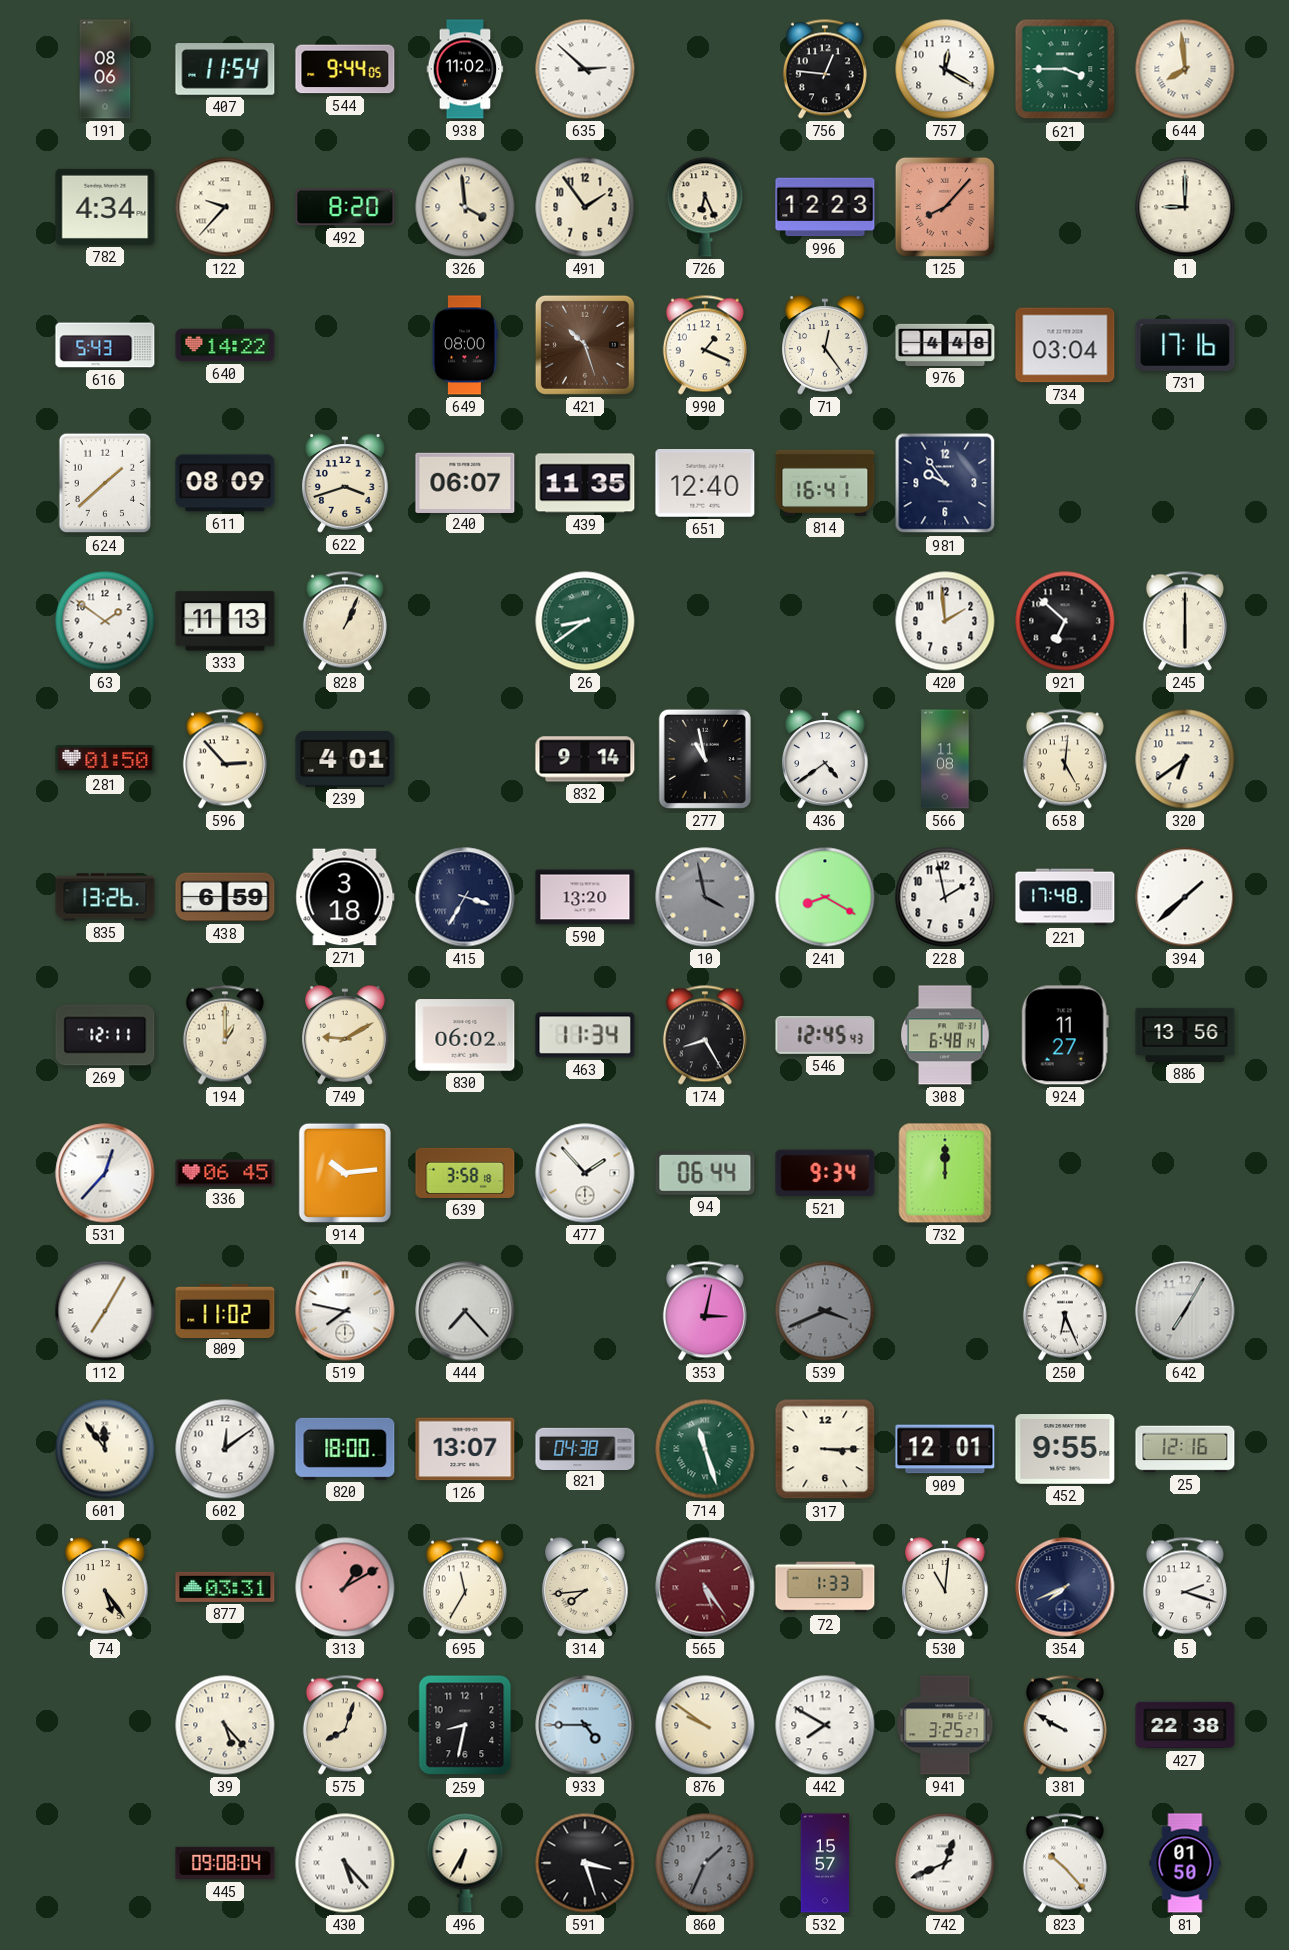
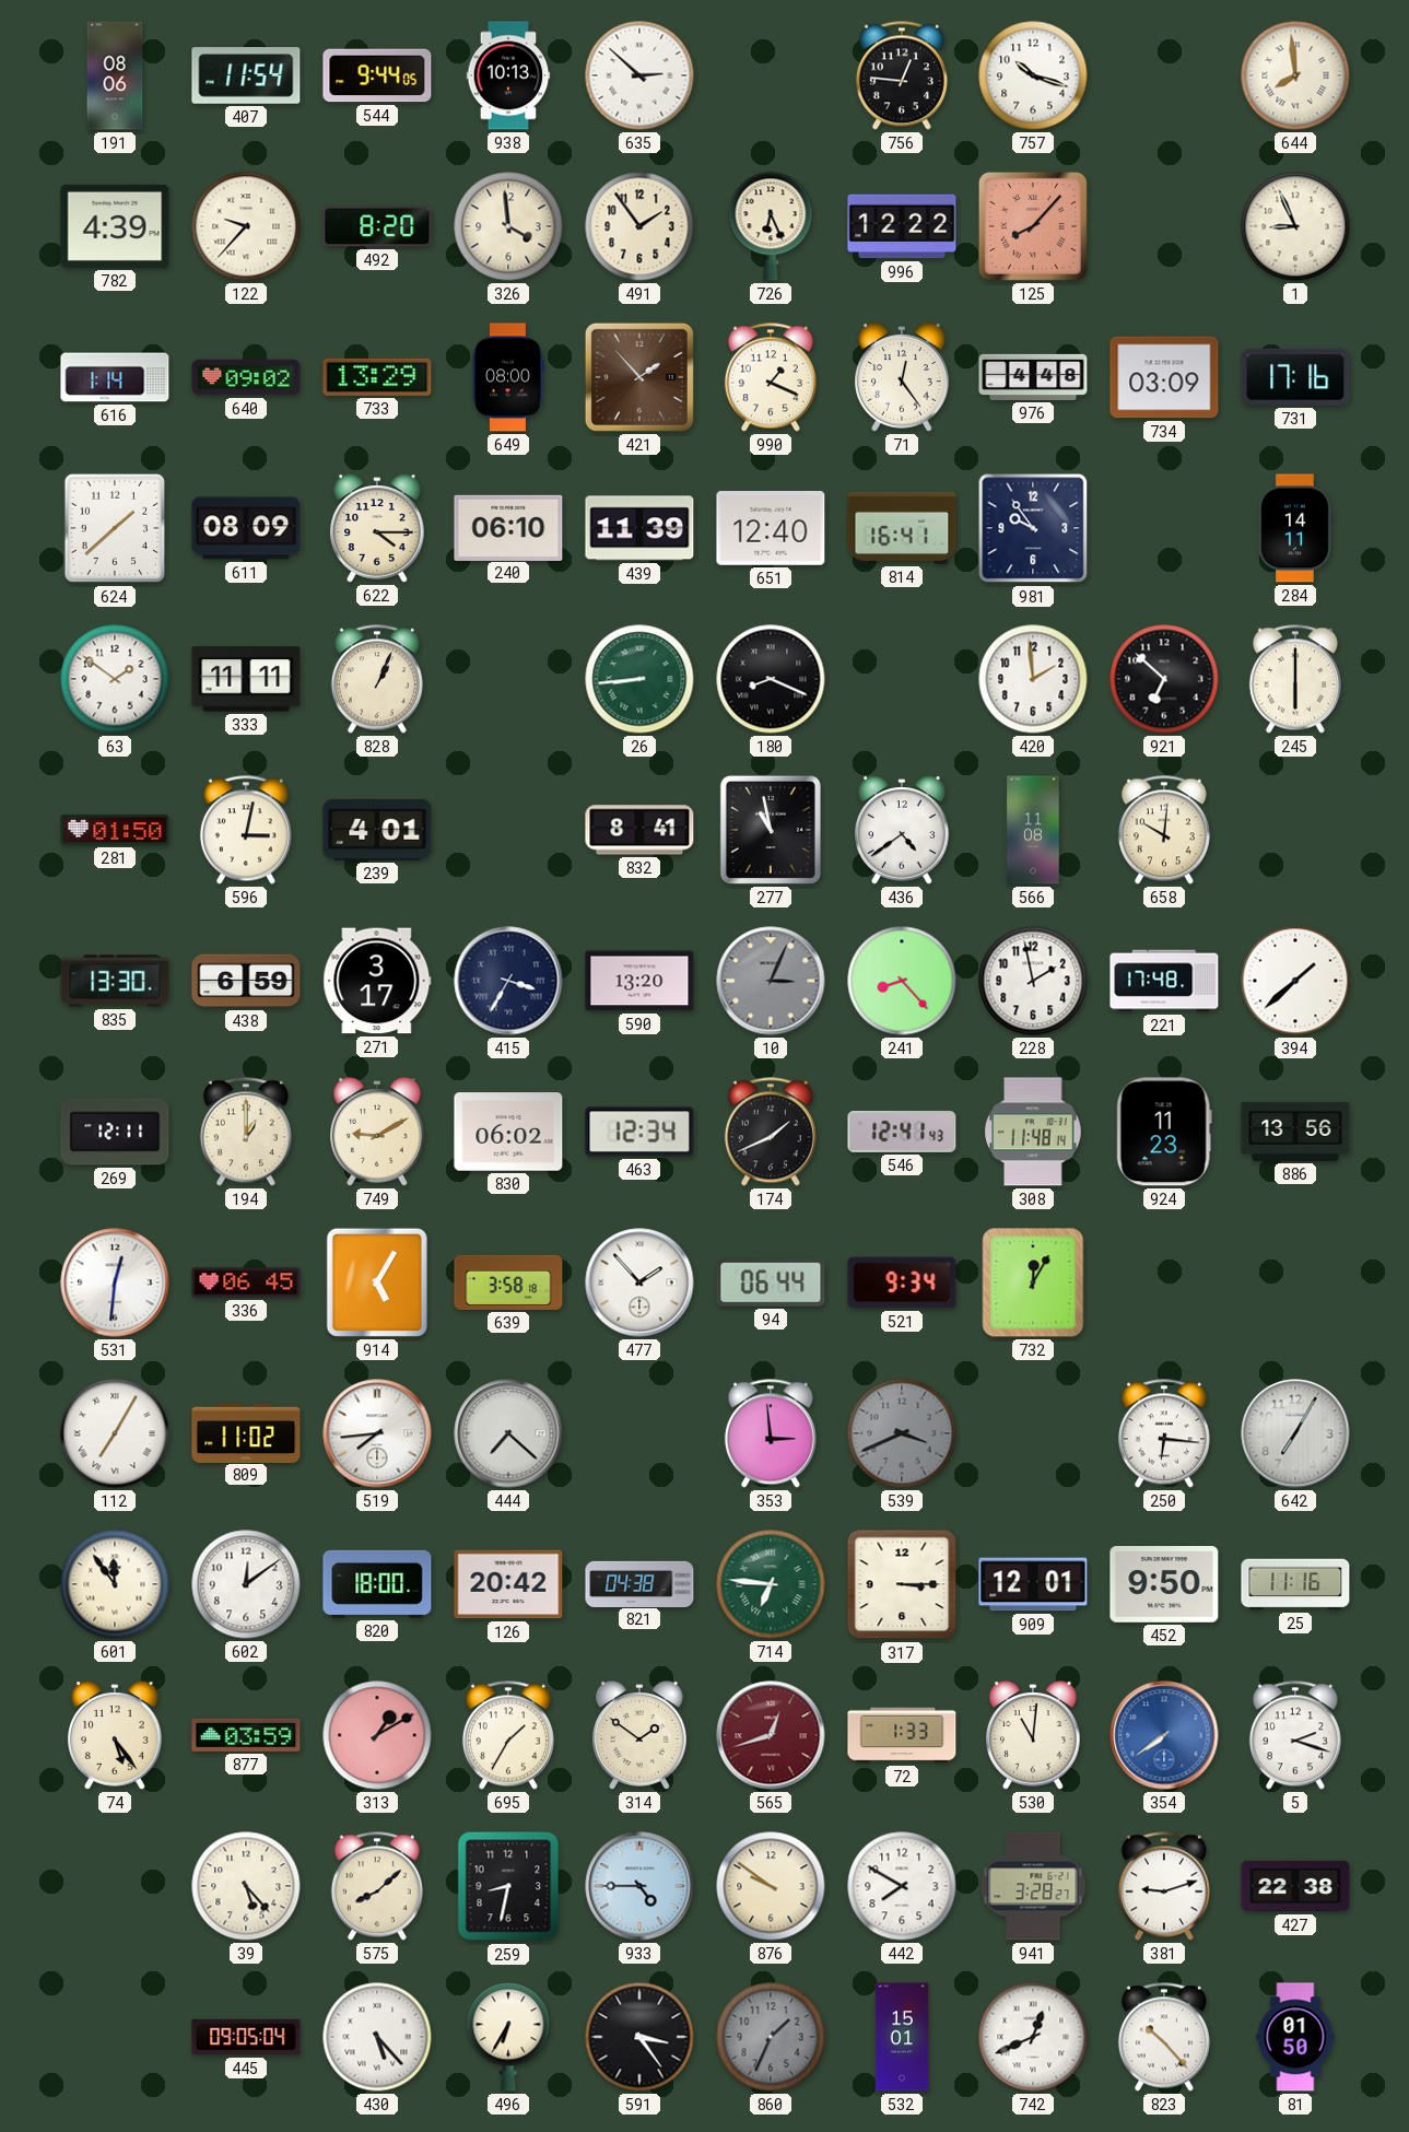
938: 11:02 -> 10:13
757: 12:20 -> 10:18
621: 3:45 -> none
782: 4:34 -> 4:39
996: 12:23 -> 12:22
1: 9:00 -> 8:56
616: 5:43 -> 1:14
640: 14:22 -> 09:02
733: none -> 13:29
421: 10:27 -> 1:53
734: 03:04 -> 03:09
622: 3:42 -> 4:15
240: 06:07 -> 06:10
439: 11:35 -> 11:39
284: none -> 14:11
333: 11:13 -> 11:11
26: 8:39 -> 8:44
180: none -> 8:19
596: 2:53 -> 3:02
832: 9:14 -> 8:41
658: 5:01 -> 10:01
320: 6:39 -> none
835: 13:26 -> 13:30
271: 3:18 -> 3:17
10: 3:58 -> 3:04
241: 8:20 -> 8:23
463: 11:34 -> 12:34
174: 8:25 -> 1:41
546: 12:45 -> 12:41
308: 6:48 -> 11:48
924: 11:27 -> 11:23
531: 12:37 -> 12:31
914: 10:14 -> 5:05
732: 12:00 -> 12:05
519: 7:47 -> 7:44
444: 7:23 -> 7:22
353: 3:02 -> 2:59
250: 6:26 -> 6:16
126: 13:07 -> 20:42
714: 11:27 -> 6:46
452: 9:55 -> 9:50
25: 12:16 -> 11:16
877: 03:31 -> 03:59
695: 11:35 -> 1:35
314: 7:44 -> 1:51
565: 5:24 -> 12:42
354: 7:41 -> 7:39
354 dial: navy -> blue
575: 8:03 -> 8:08
941: 3:25 -> 3:28
381: 9:50 -> 9:12
445: 09:08 -> 09:05
591: 3:27 -> 3:24
532: 15:57 -> 15:01
